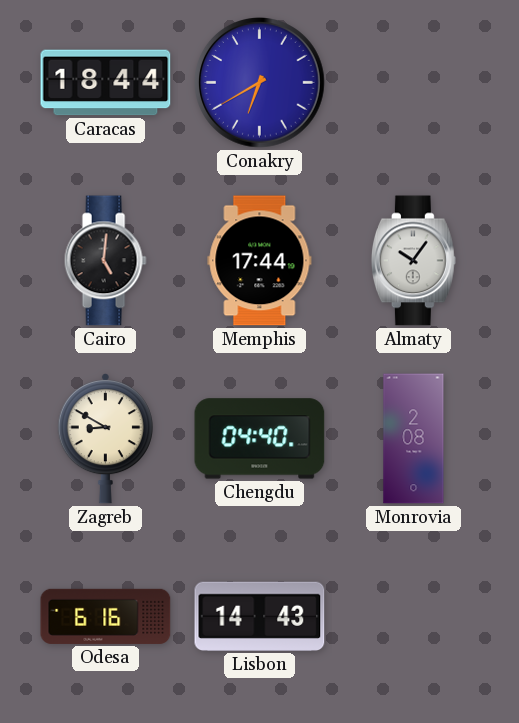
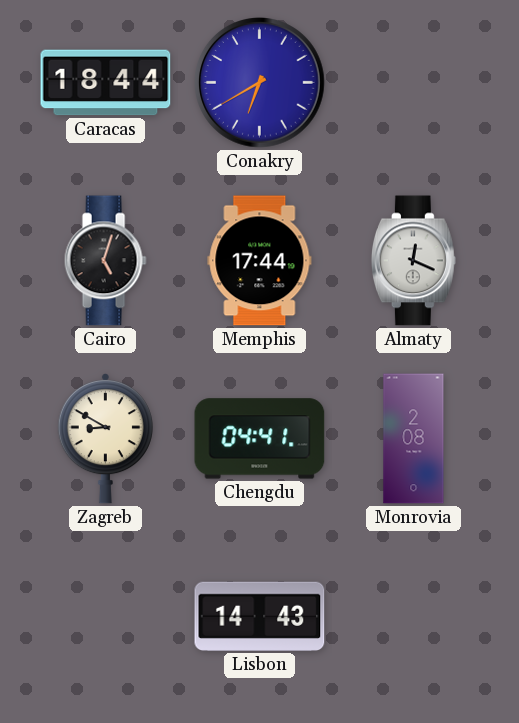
Cairo: 5:01 -> 5:03
Almaty: 10:06 -> 12:19
Chengdu: 04:40 -> 04:41
Odesa: 6:16 -> none
